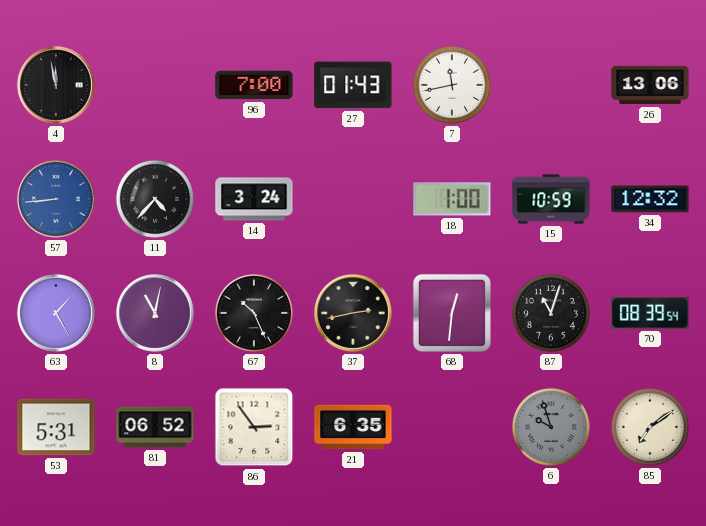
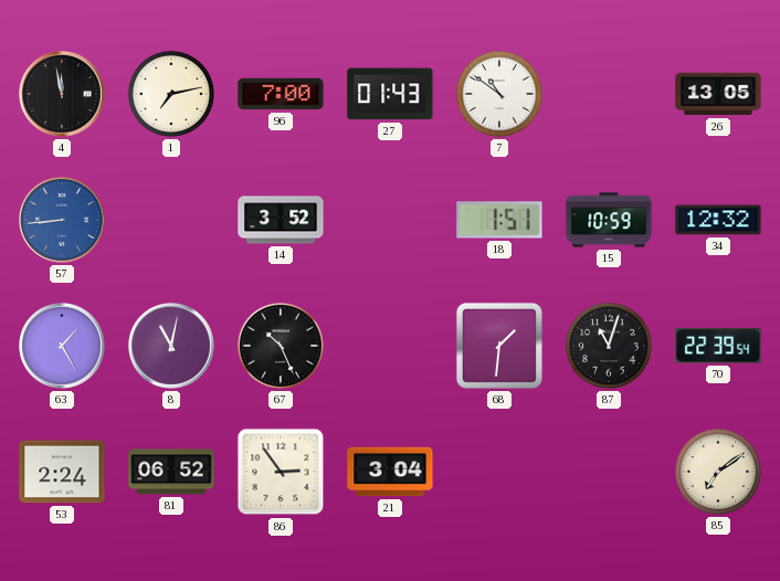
1: none -> 7:13
7: 11:43 -> 10:51
26: 13:06 -> 13:05
11: 4:37 -> none
14: 3:24 -> 3:52
18: 1:00 -> 1:51
37: 2:43 -> none
68: 12:31 -> 1:31
70: 08:39 -> 22:39
53: 5:31 -> 2:24
21: 6:35 -> 3:04
6: 9:57 -> none
